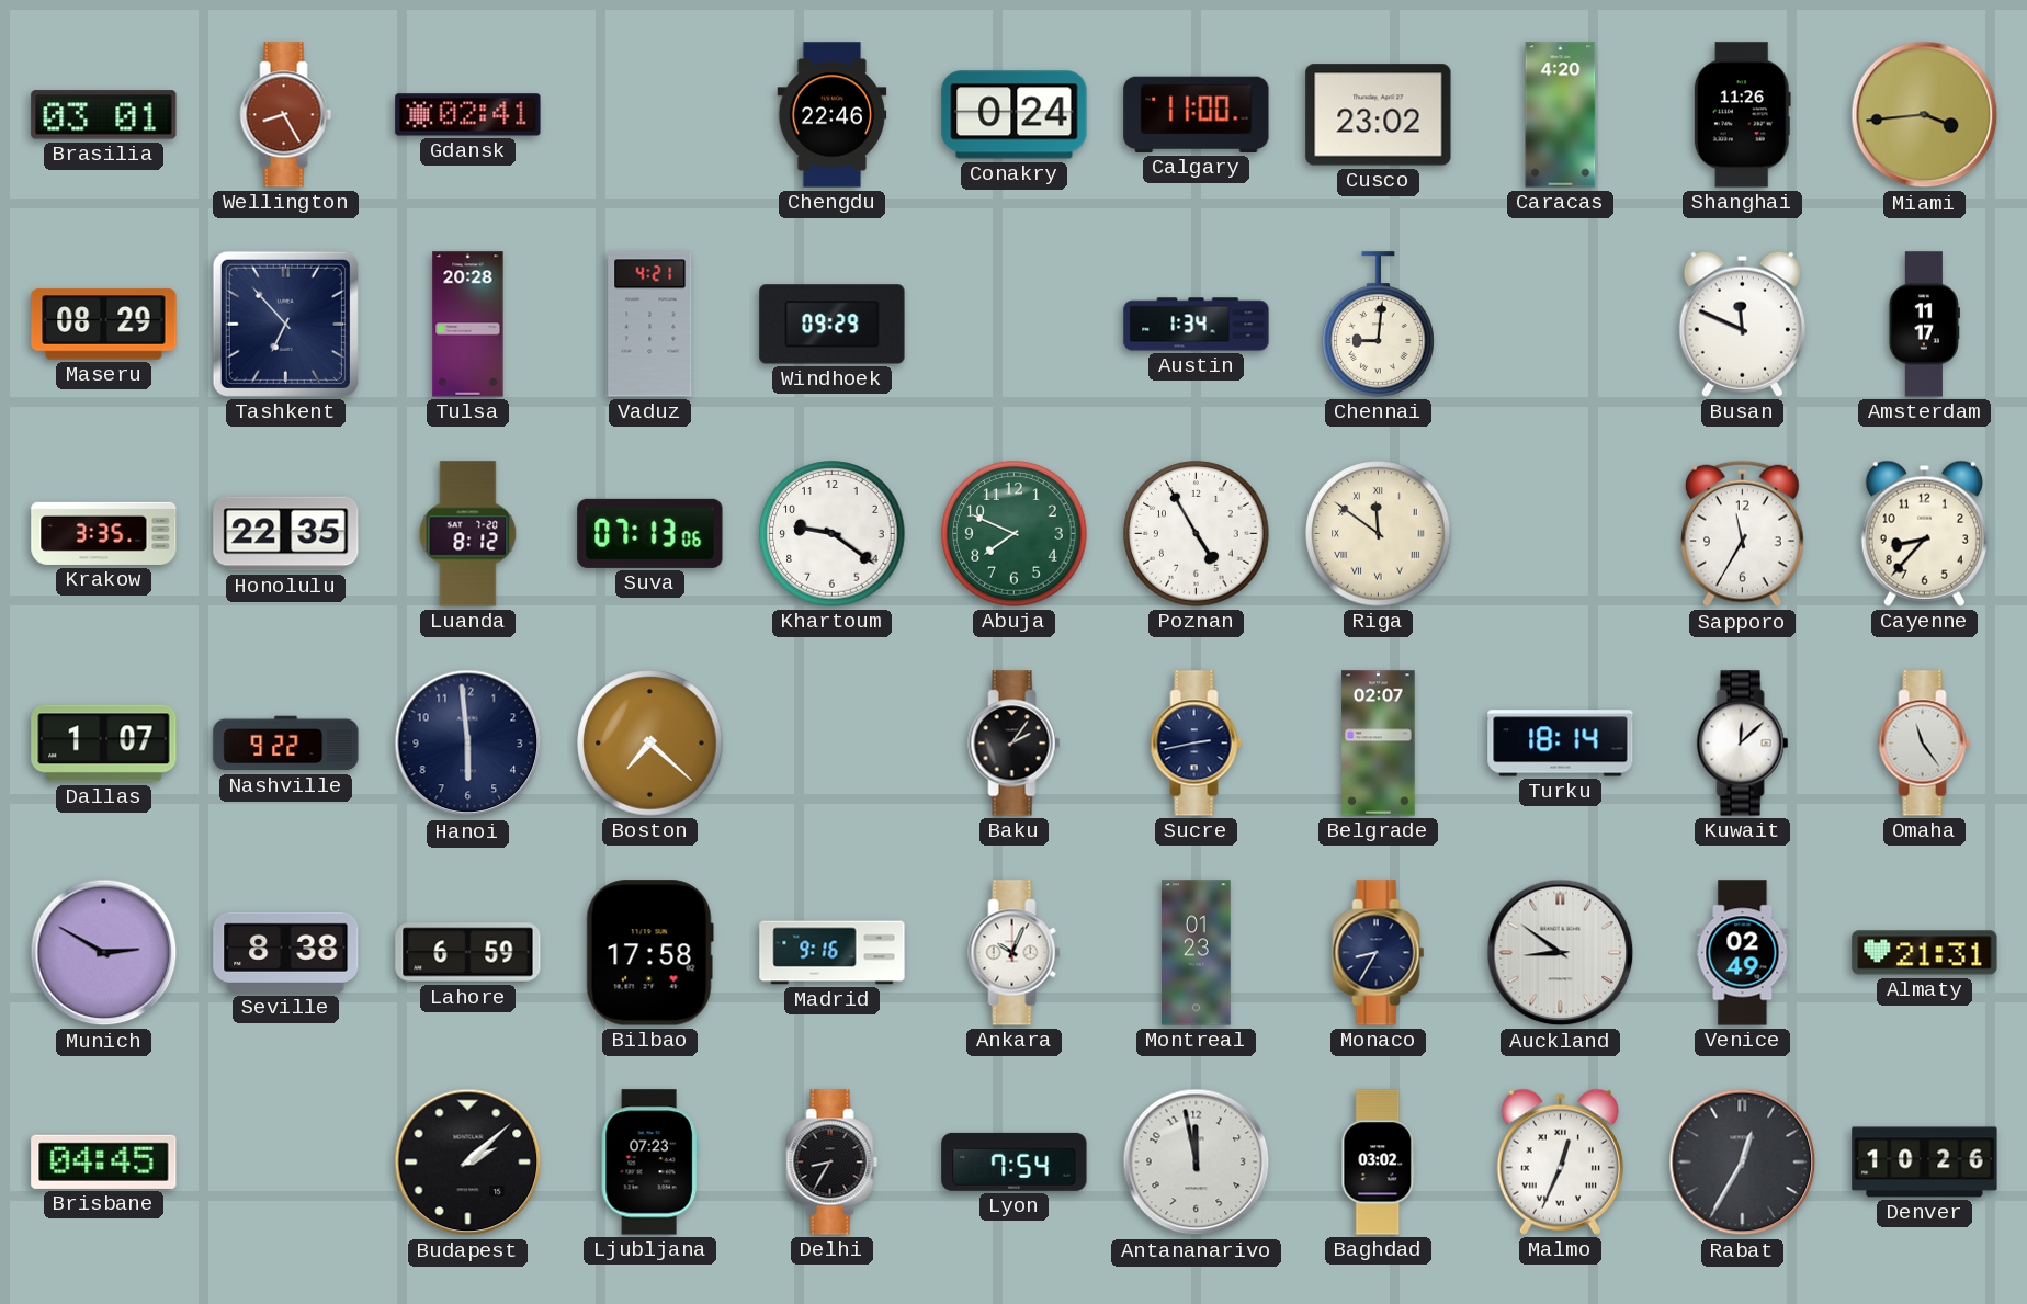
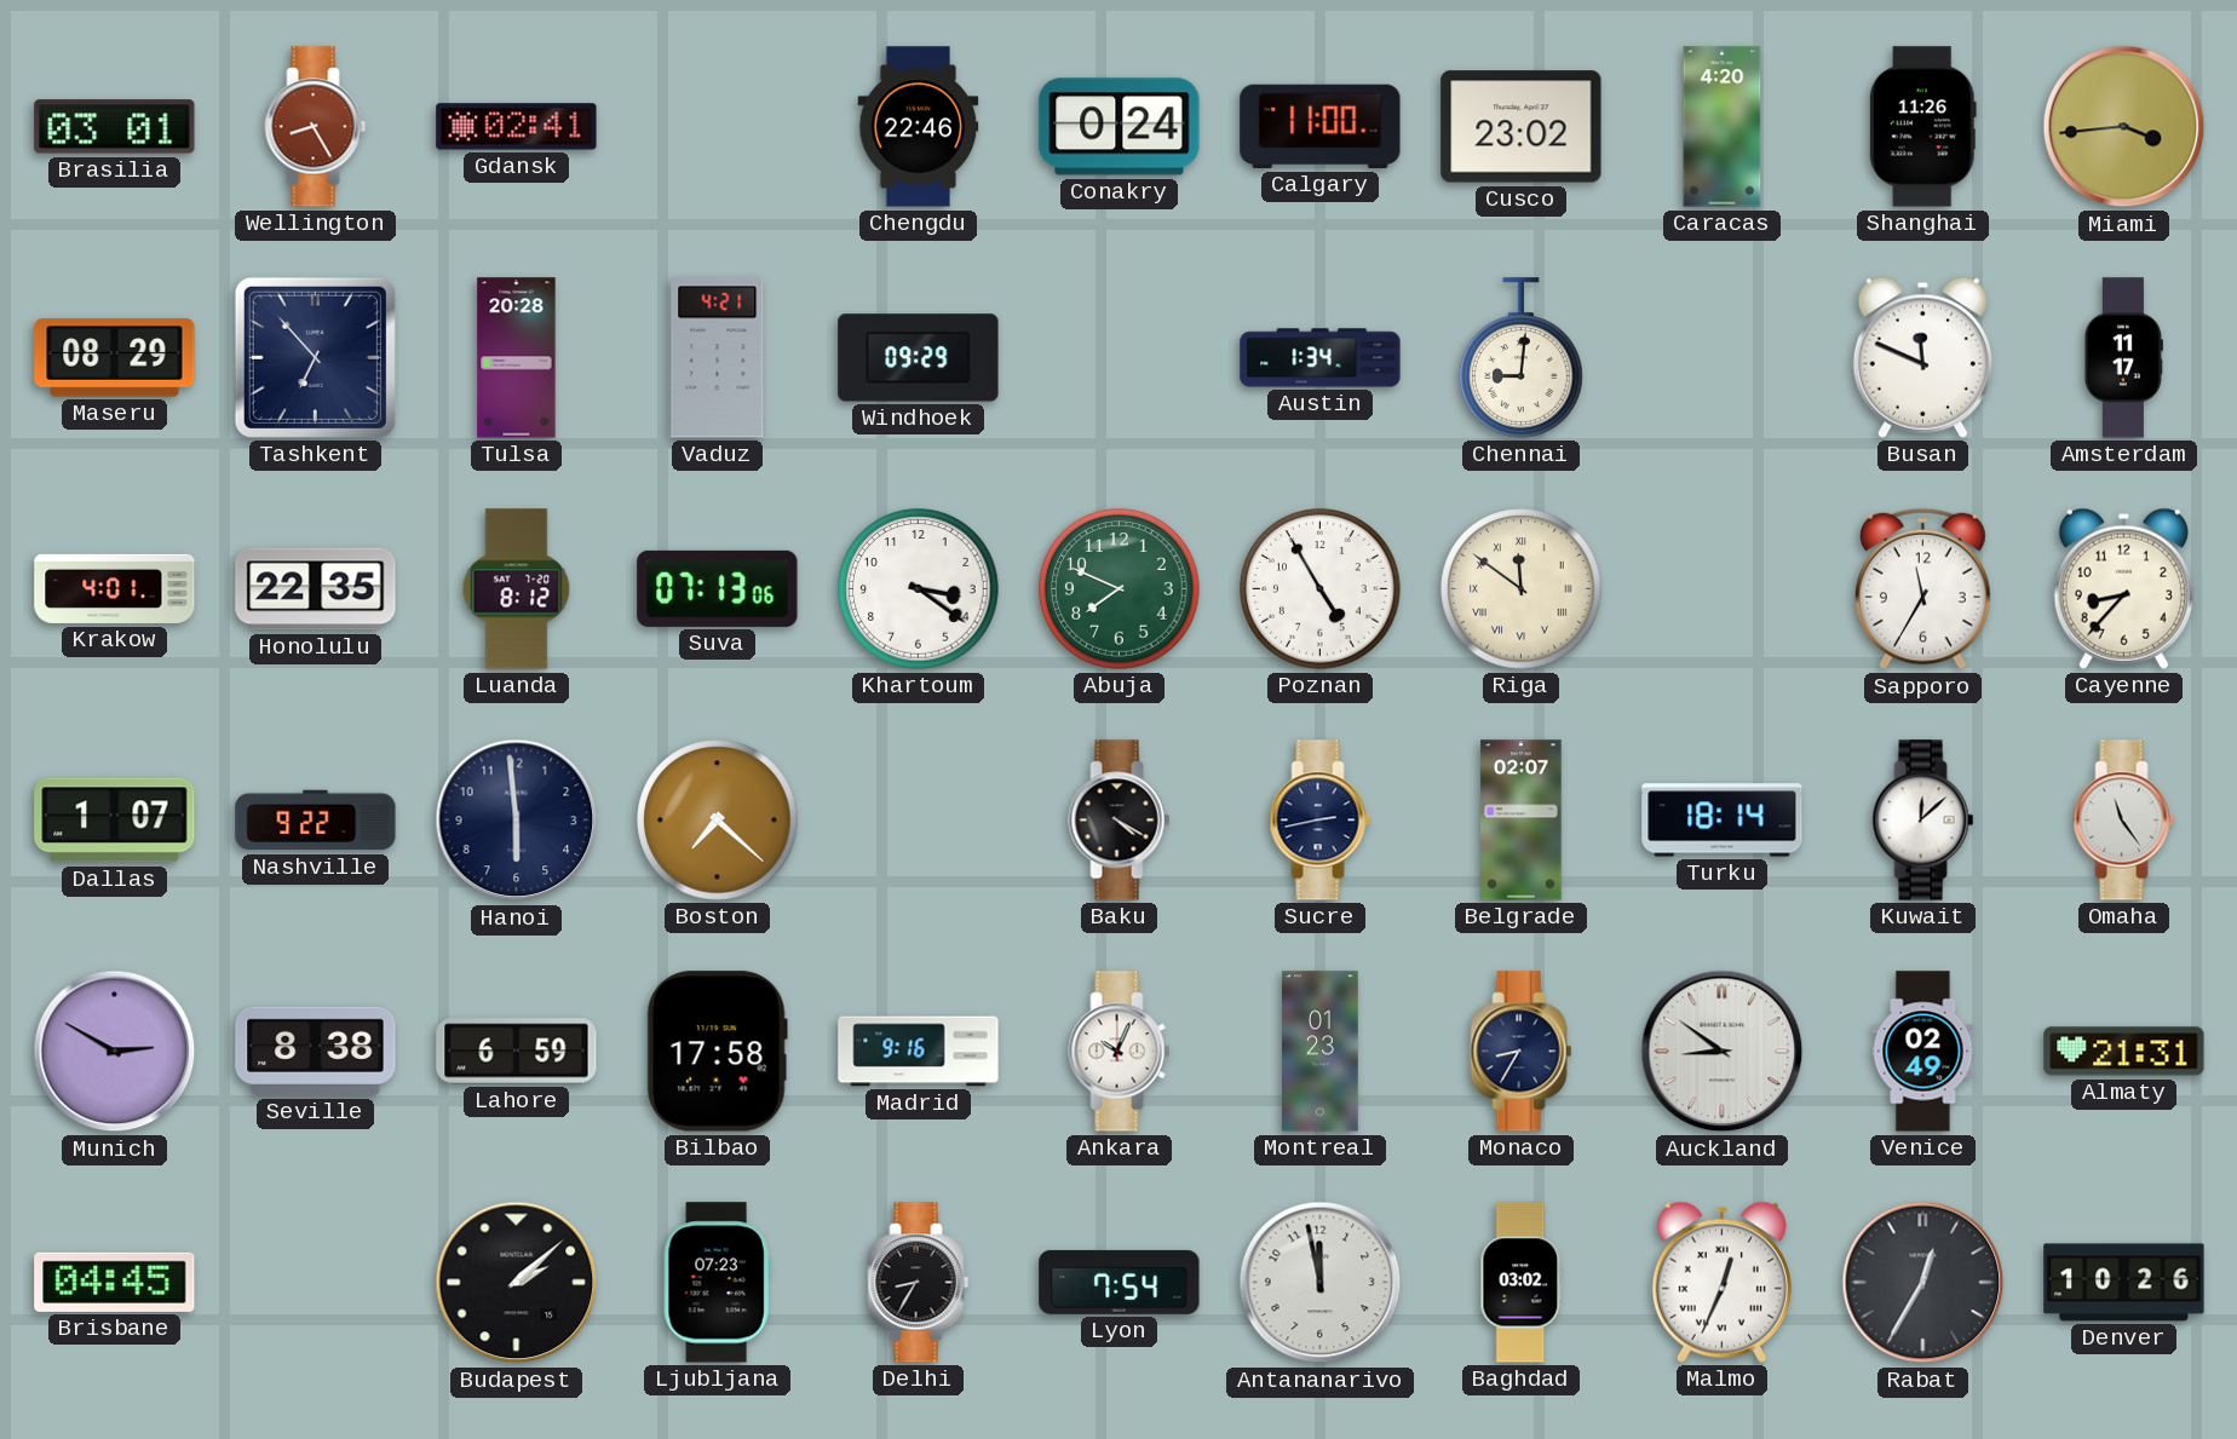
Krakow: 3:35 -> 4:01
Khartoum: 9:21 -> 3:21
Baku: 2:06 -> 4:20
